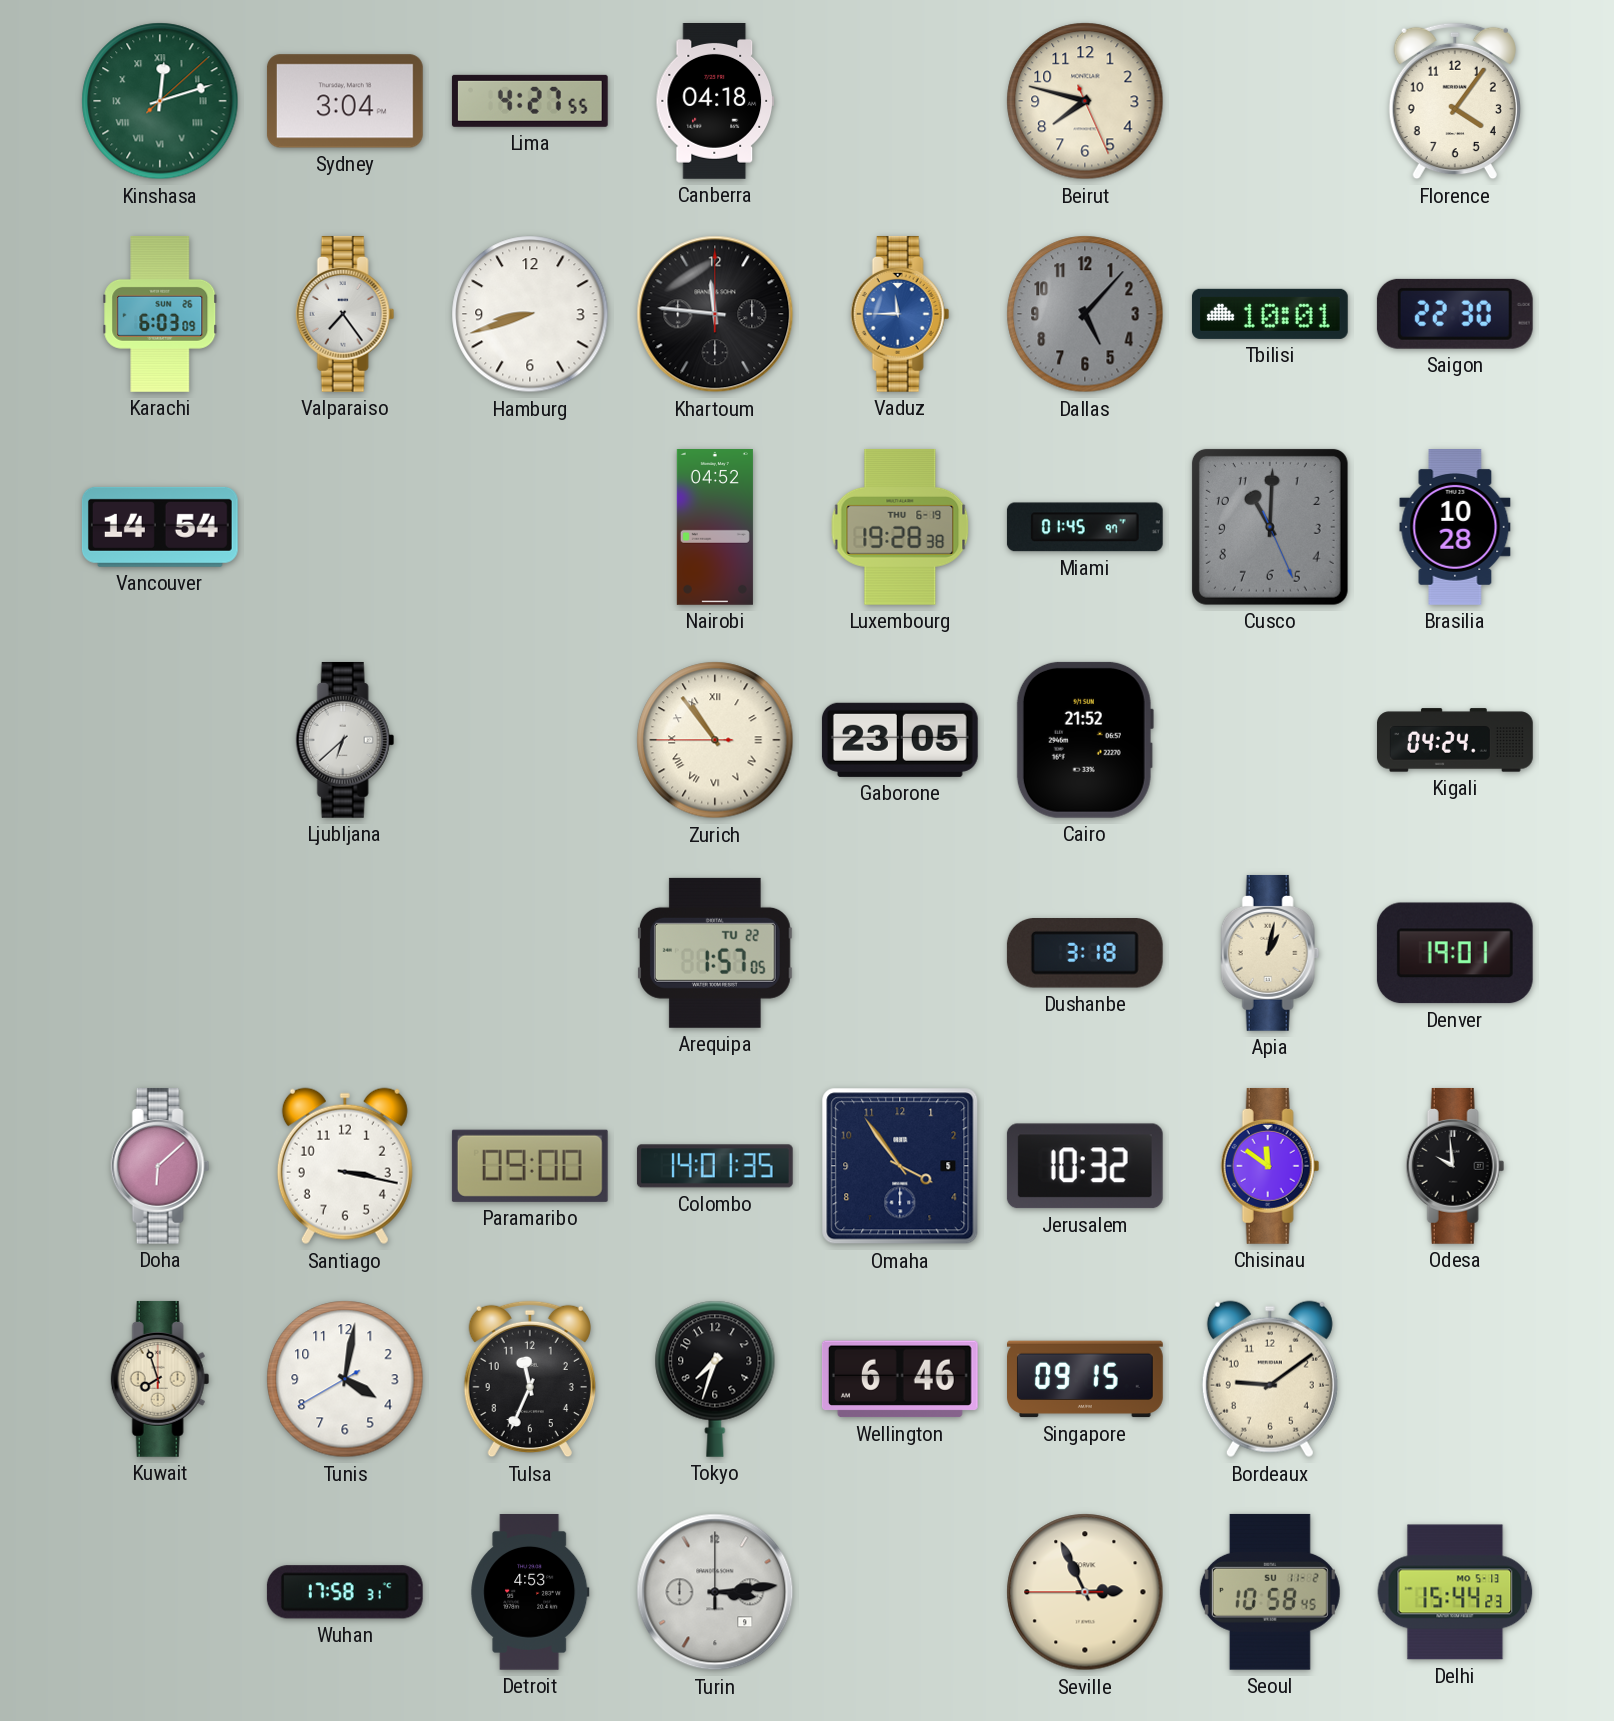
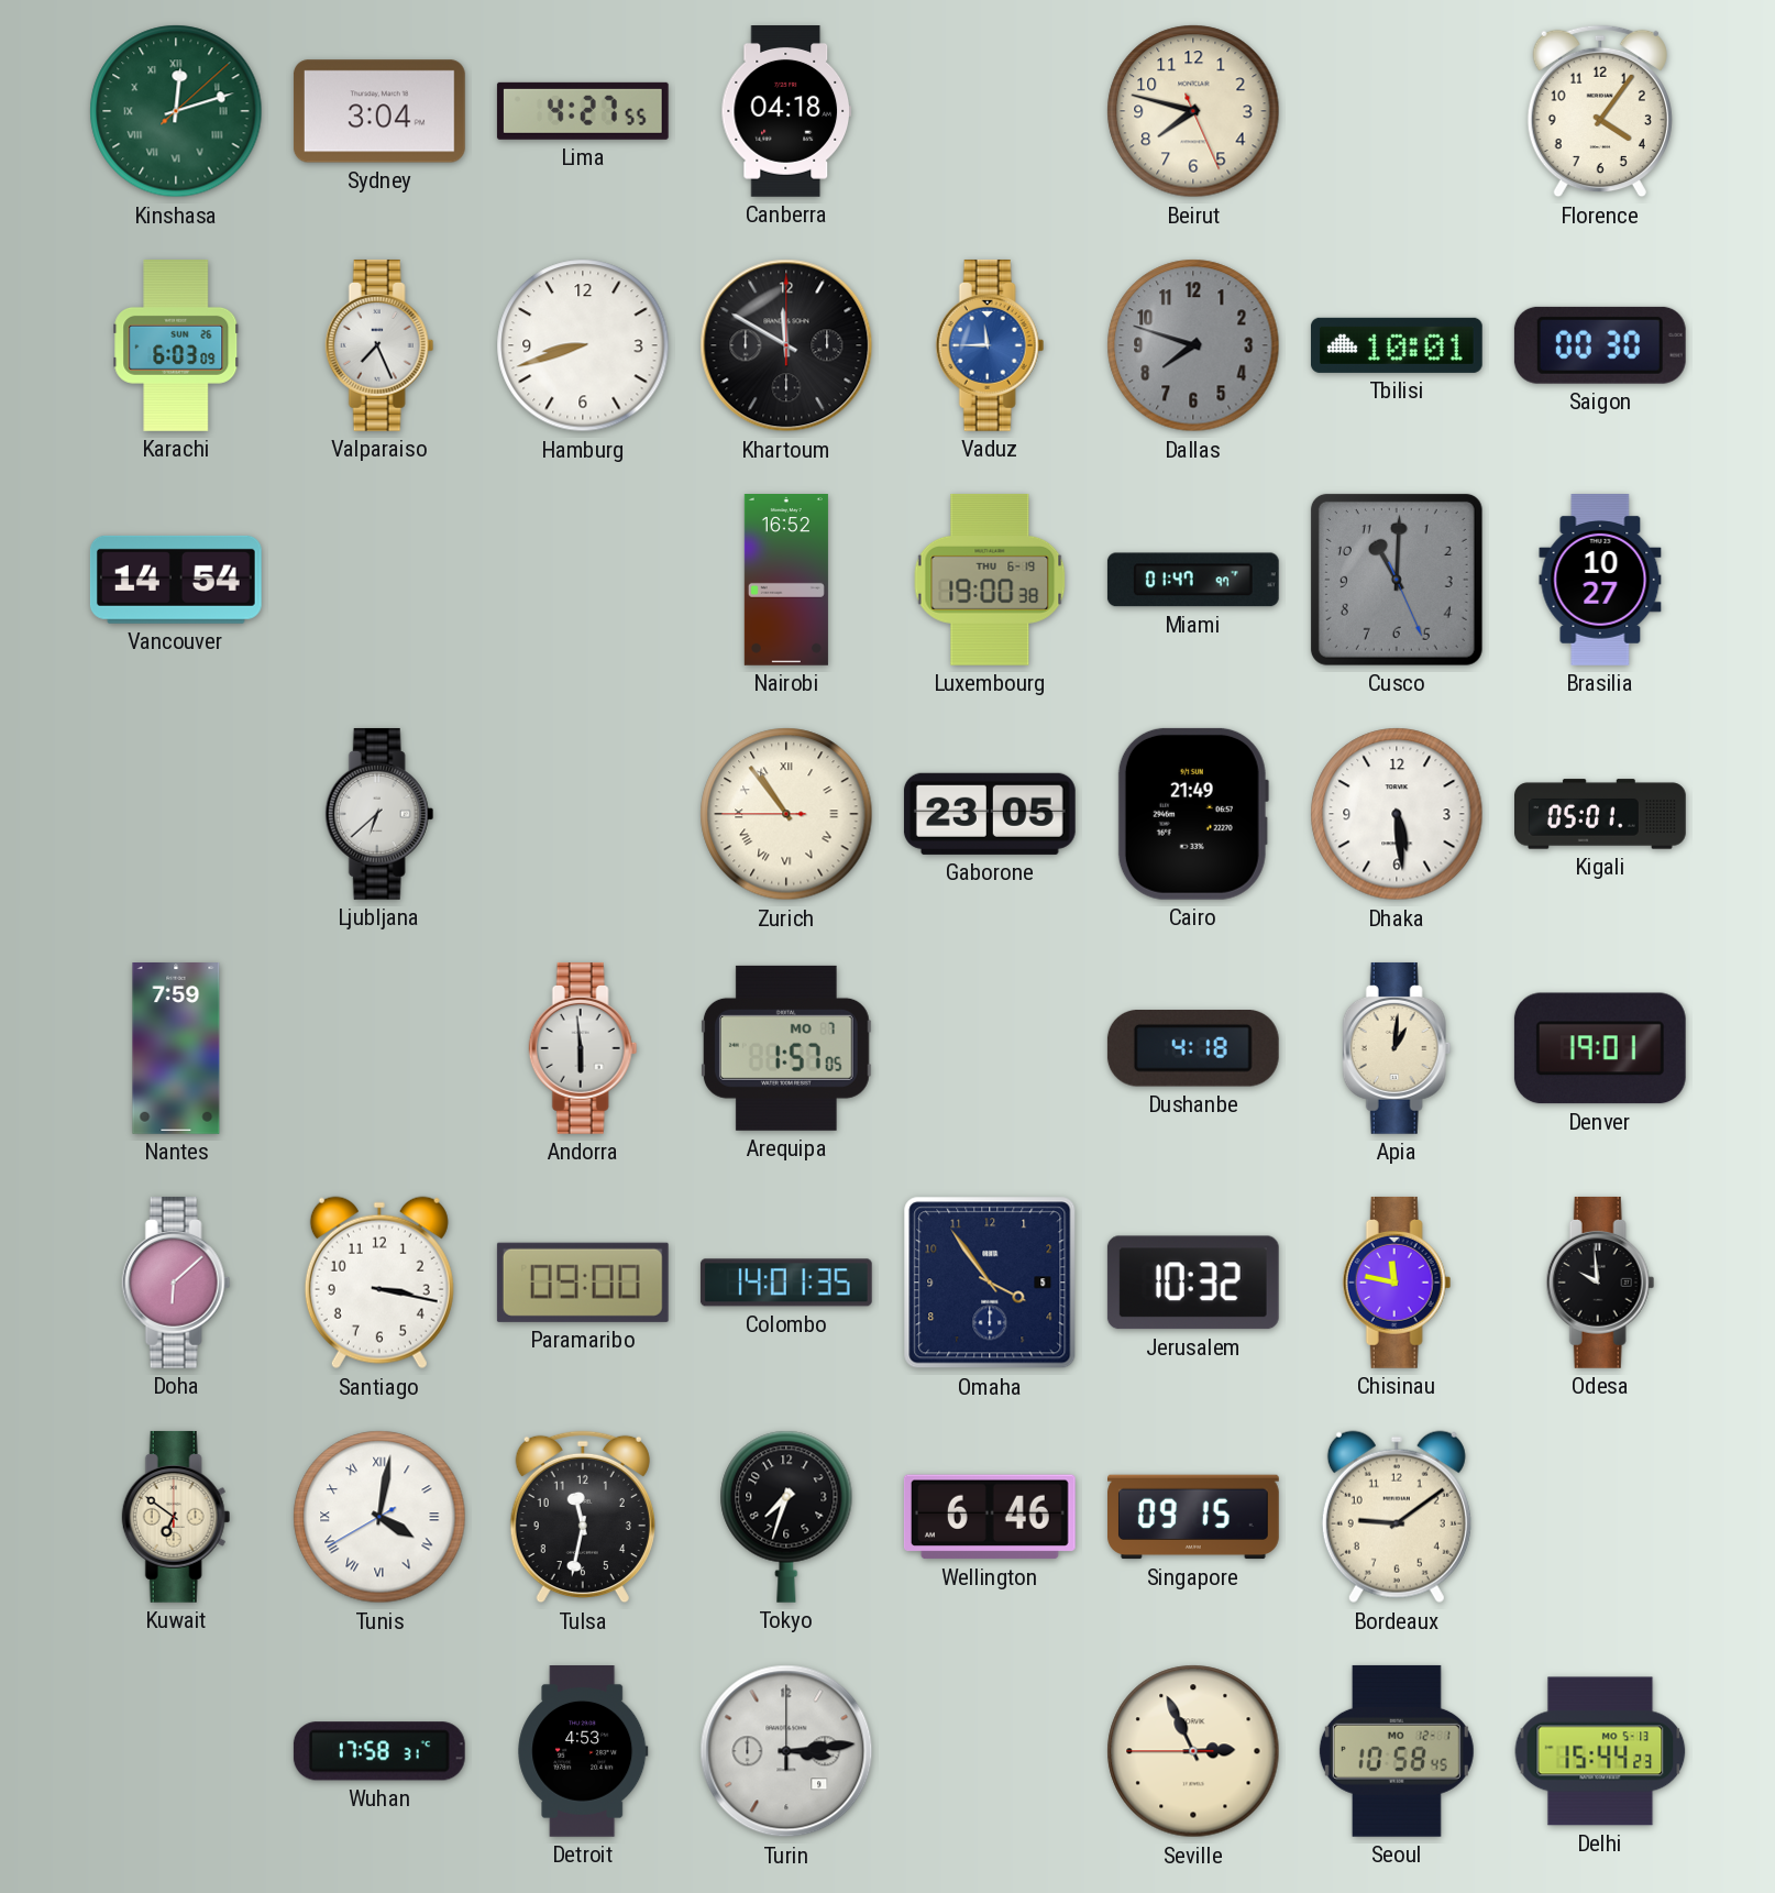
Valparaiso: 7:24 -> 7:26
Khartoum: 11:46 -> 11:50
Dallas: 5:07 -> 7:48
Saigon: 22:30 -> 00:30
Nairobi: 04:52 -> 16:52
Luxembourg: 19:28 -> 19:00
Miami: 01:45 -> 01:47
Brasilia: 10:28 -> 10:27
Cairo: 21:52 -> 21:49
Dhaka: none -> 5:29
Kigali: 04:24 -> 05:01
Nantes: none -> 7:59
Andorra: none -> 5:59
Arequipa date: TU 22 -> MO 7
Dushanbe: 3:18 -> 4:18
Apia: 1:02 -> 1:01
Chisinau: 11:51 -> 11:47
Kuwait: 7:57 -> 6:51
Tunis numerals: Arabic -> Roman
Tulsa: 11:34 -> 11:32
Seoul date: SU 11-2 -> MO 12-1
